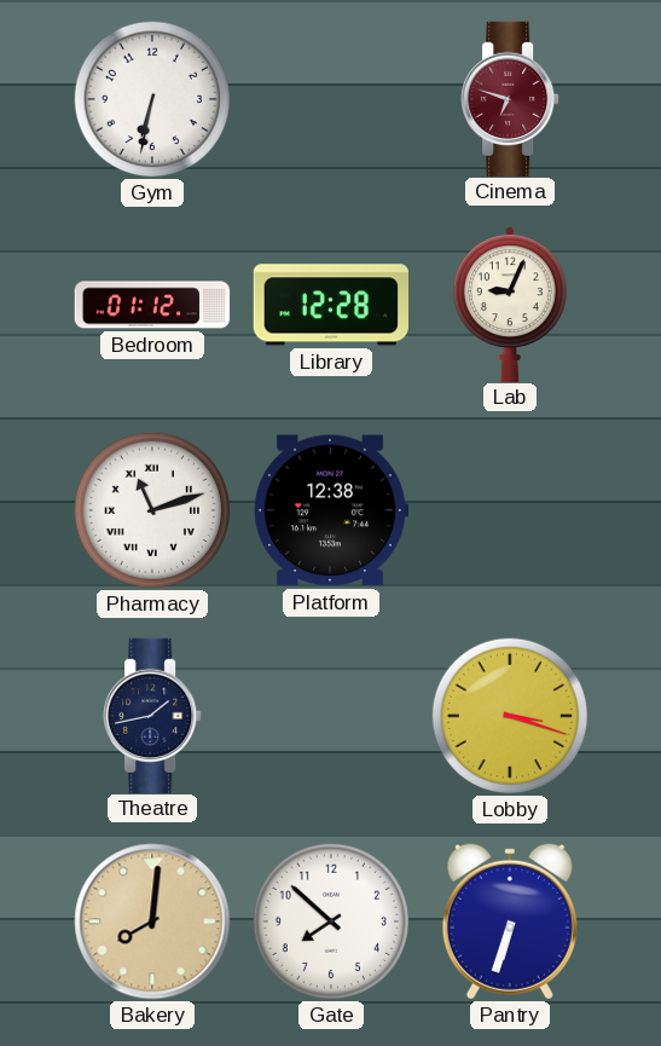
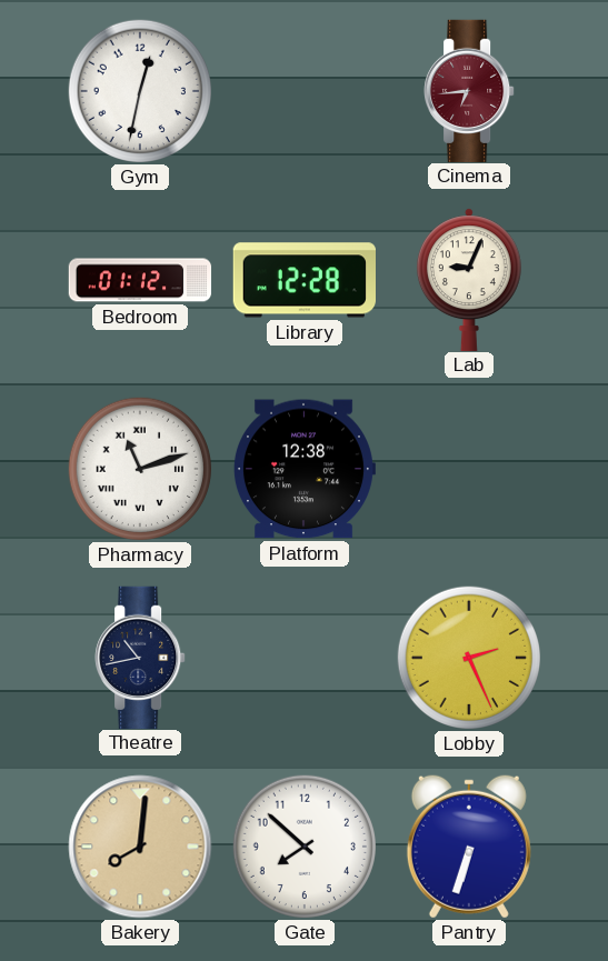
Gym: 6:32 -> 12:32
Cinema: 6:48 -> 6:44
Theatre: 1:43 -> 10:43
Lobby: 3:18 -> 2:26
